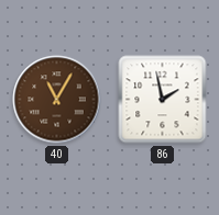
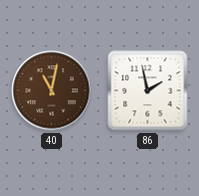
40: 11:05 -> 11:02
